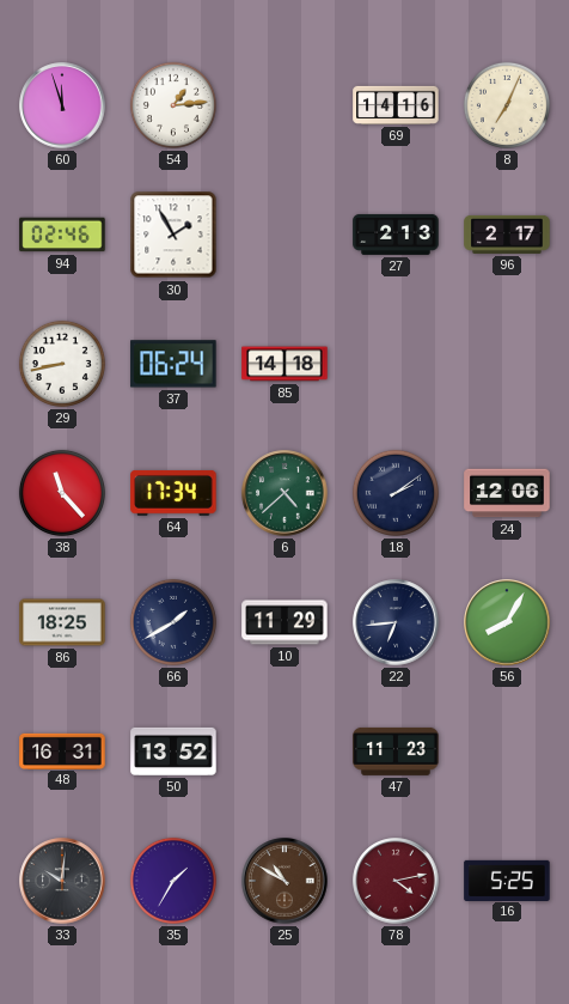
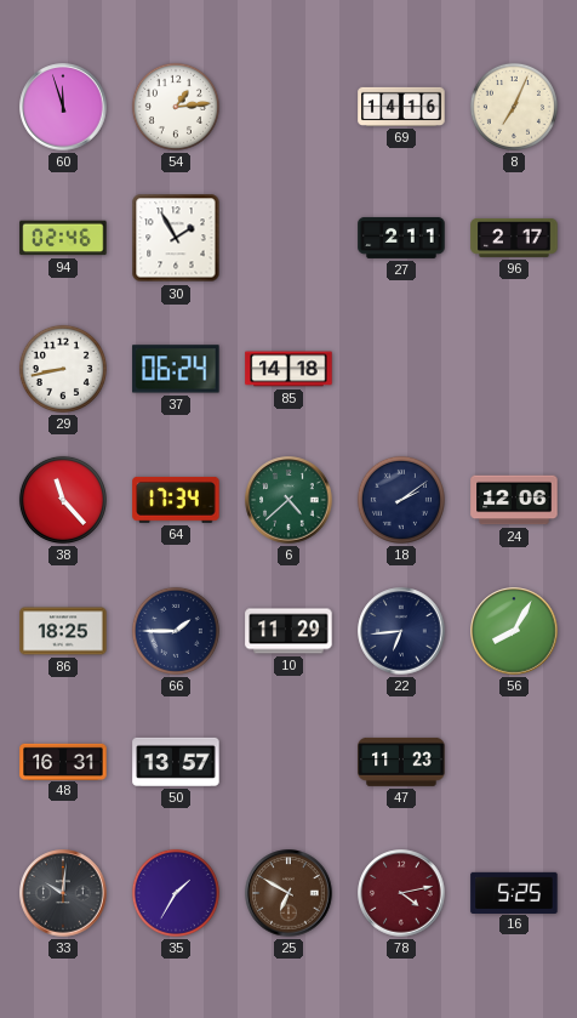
27: 2:13 -> 2:11
66: 1:40 -> 1:45
50: 13:52 -> 13:57
25: 10:50 -> 6:50
